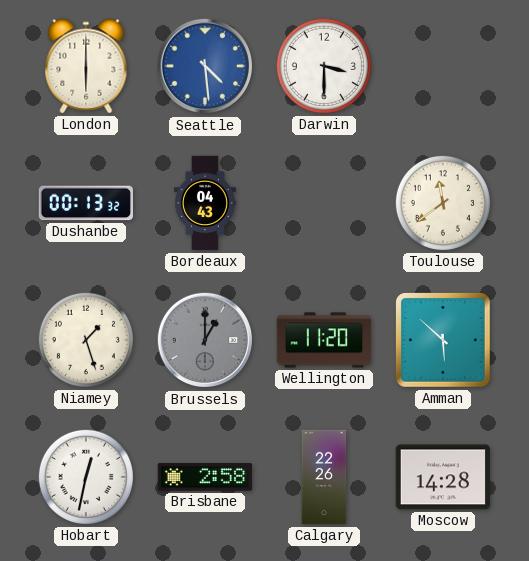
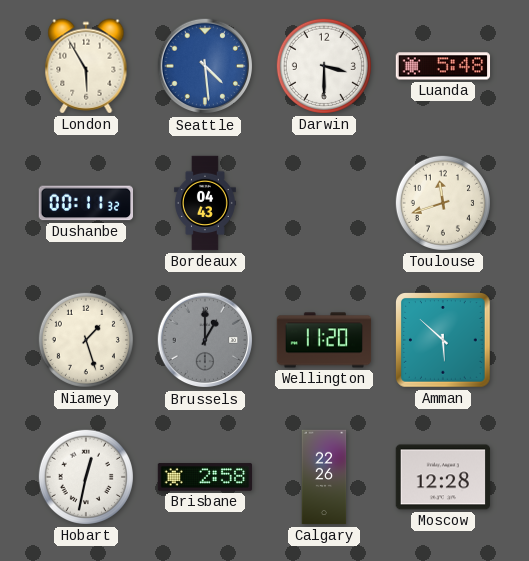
London: 6:00 -> 5:55
Luanda: none -> 5:48
Dushanbe: 00:13 -> 00:11
Toulouse: 11:39 -> 11:42
Moscow: 14:28 -> 12:28
